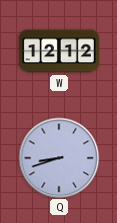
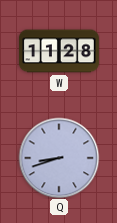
W: 12:12 -> 11:28
